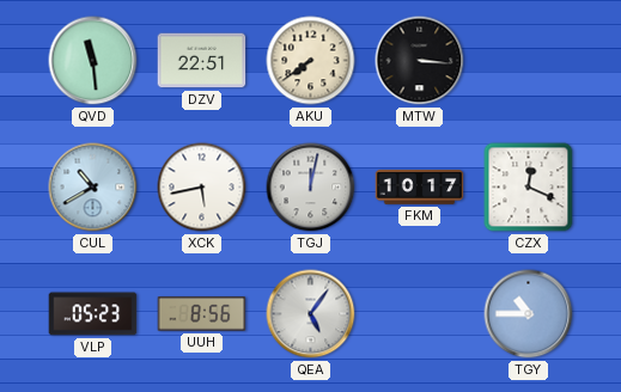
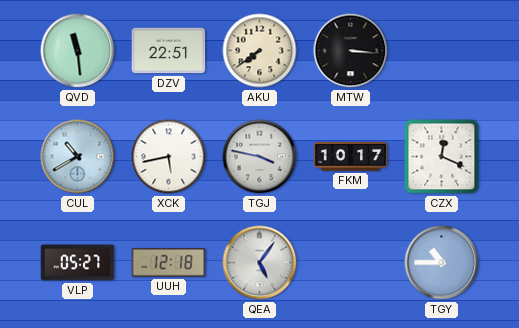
TGJ: 12:02 -> 3:47
VLP: 05:23 -> 05:27
UUH: 8:56 -> 12:18
